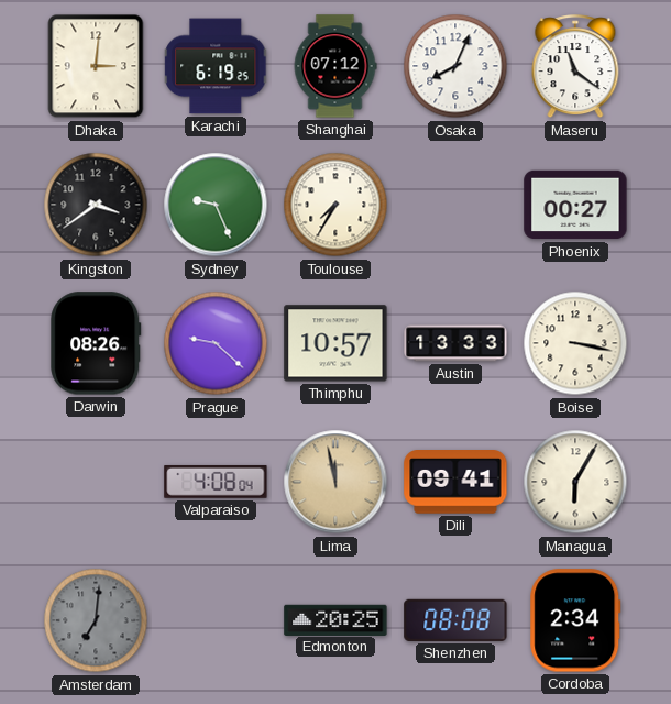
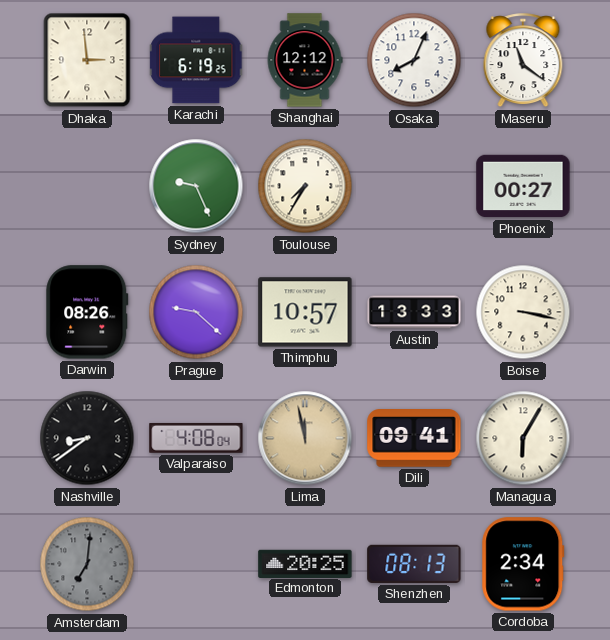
Dhaka: 3:01 -> 2:59
Shanghai: 07:12 -> 12:12
Kingston: 3:39 -> none
Nashville: none -> 8:39
Shenzhen: 08:08 -> 08:13
